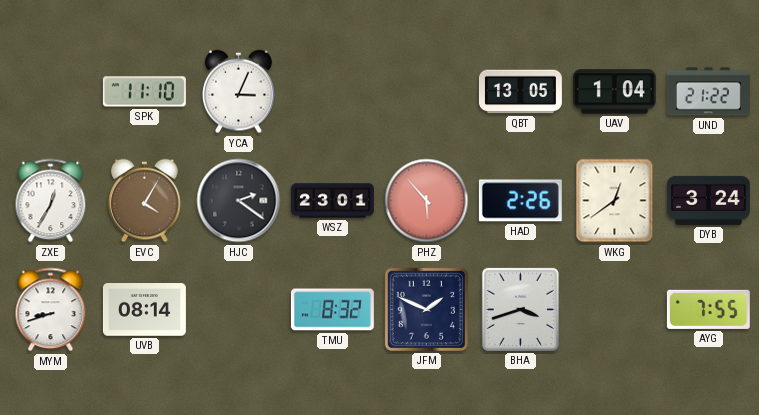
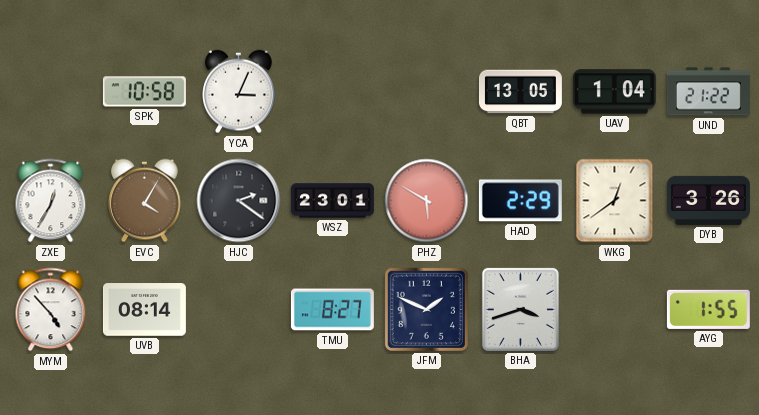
SPK: 11:10 -> 10:58
PHZ: 5:53 -> 5:50
HAD: 2:26 -> 2:29
DYB: 3:24 -> 3:26
MYM: 8:42 -> 4:53
TMU: 8:32 -> 8:27
AYG: 7:55 -> 1:55
